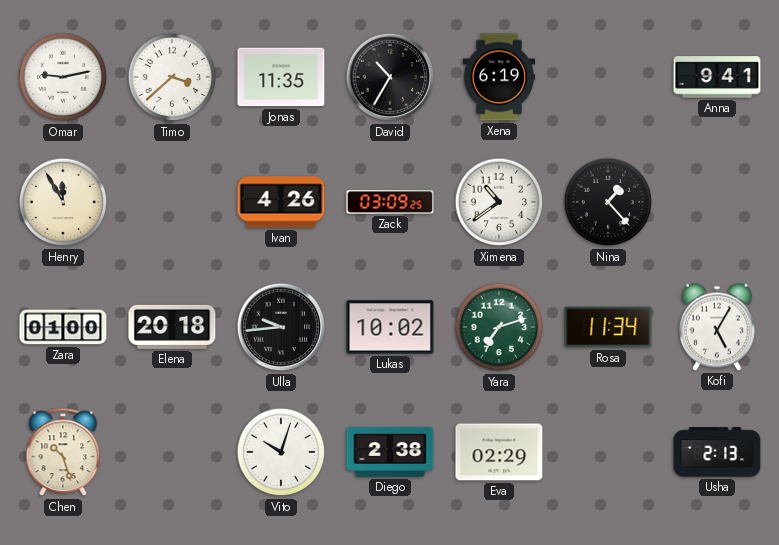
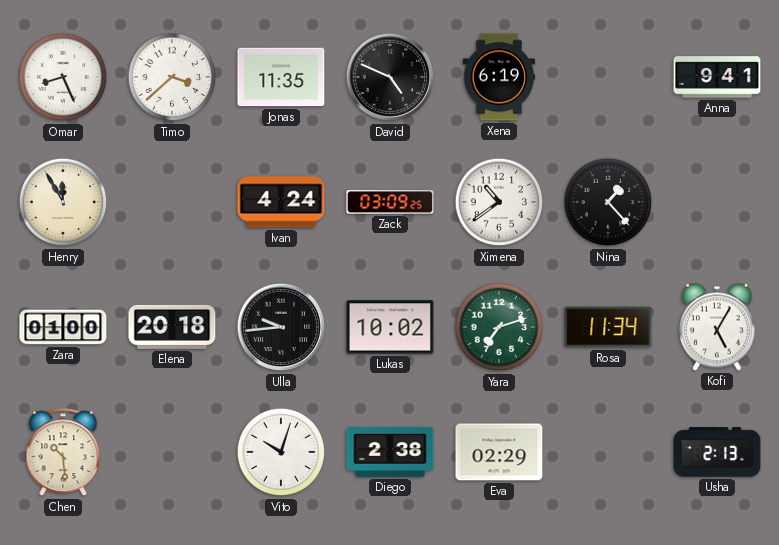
Omar: 9:13 -> 8:26
David: 10:35 -> 4:49
Ivan: 4:26 -> 4:24
Chen: 10:27 -> 10:29
